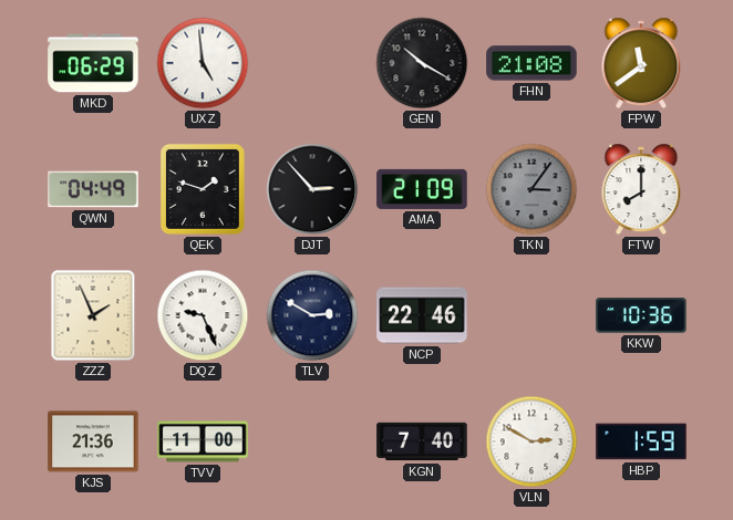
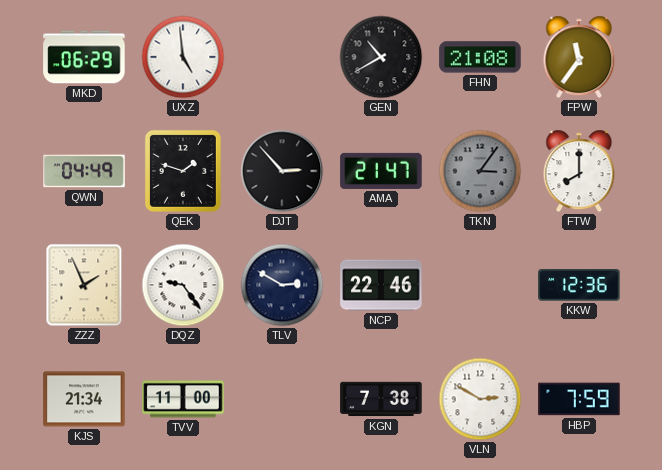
GEN: 10:20 -> 10:40
FPW: 11:39 -> 11:36
AMA: 21:09 -> 21:47
DQZ: 9:26 -> 9:24
KKW: 10:36 -> 12:36
KJS: 21:36 -> 21:34
KGN: 7:40 -> 7:38
HBP: 1:59 -> 7:59
